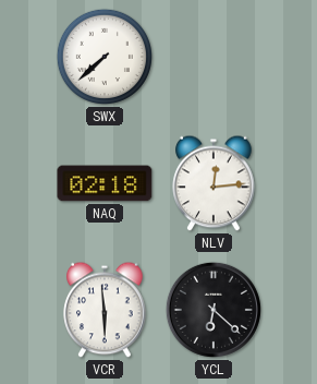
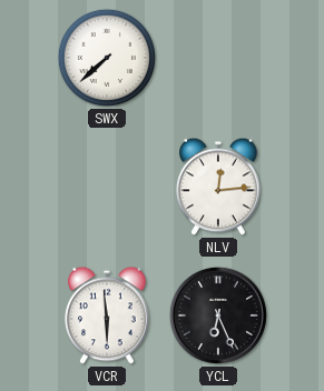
NAQ: 02:18 -> none
YCL: 6:22 -> 6:26
